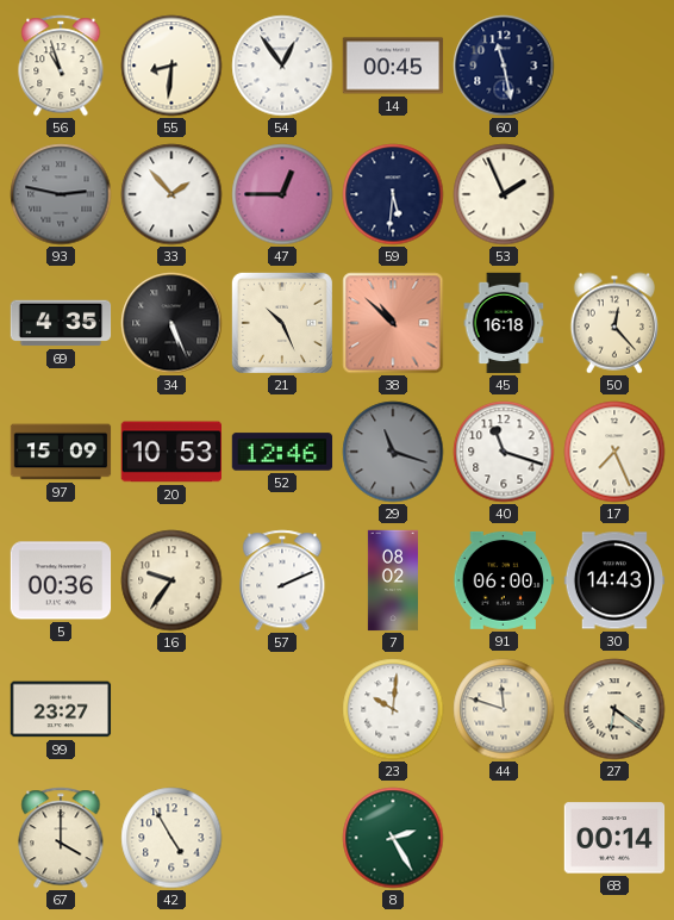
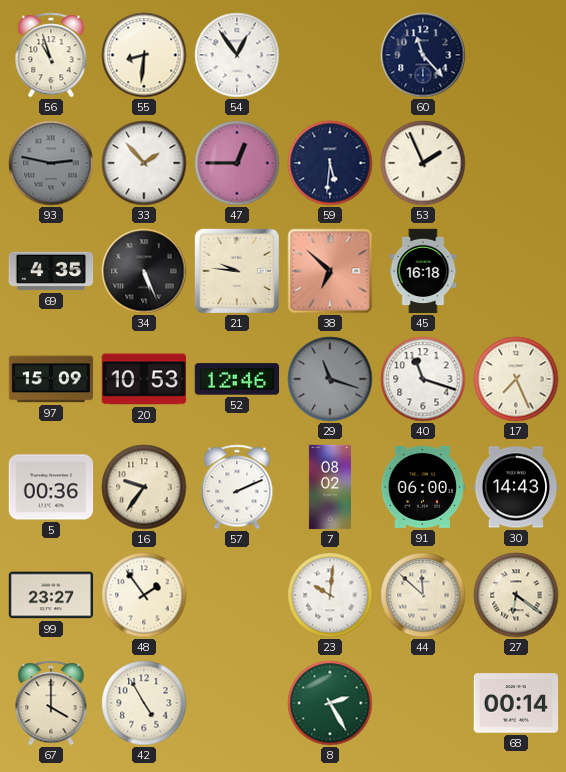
14: 00:45 -> none
60: 11:28 -> 11:23
21: 10:26 -> 9:46
38: 10:52 -> 6:52
50: 12:23 -> none
48: none -> 1:54
44: 11:48 -> 11:52
